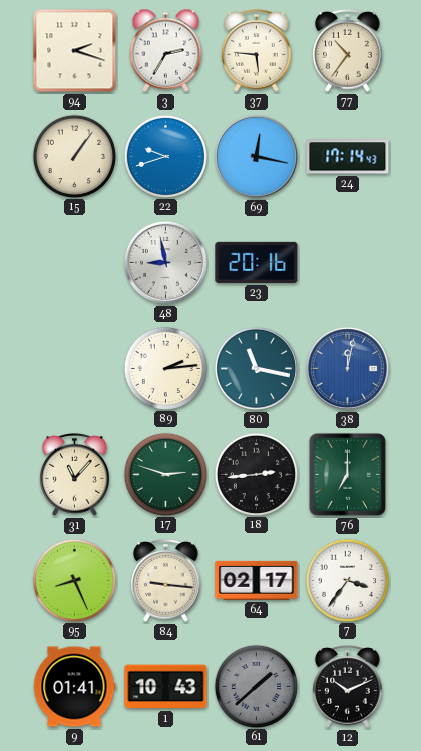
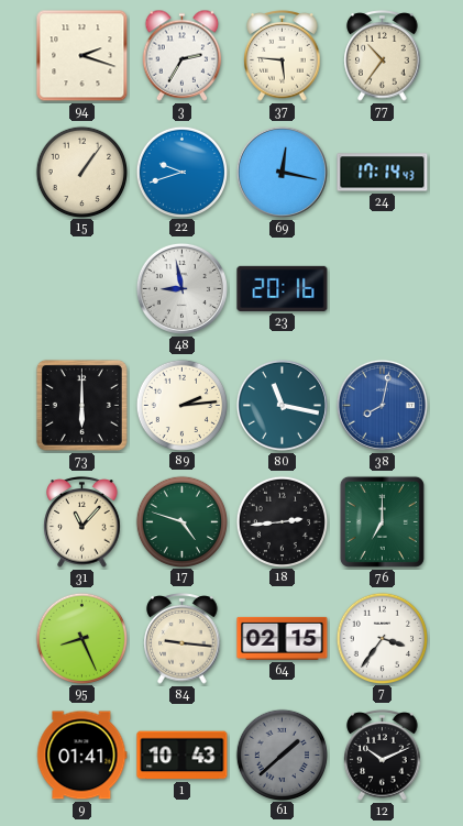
73: none -> 6:00
38: 12:02 -> 8:02
17: 2:48 -> 4:48
64: 02:17 -> 02:15
